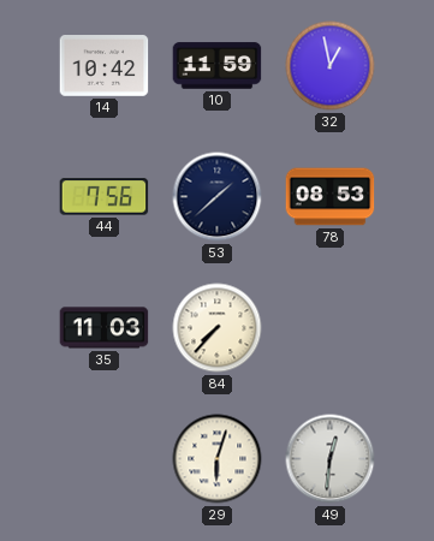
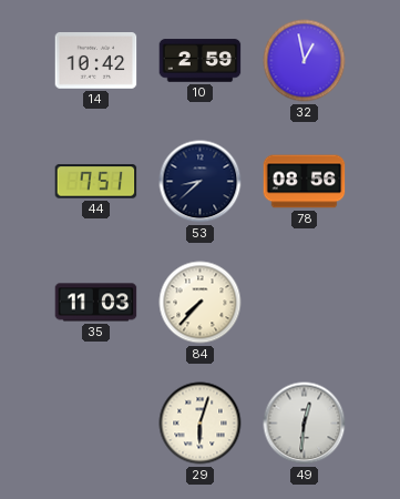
10: 11:59 -> 2:59
44: 7:56 -> 7:51
53: 1:38 -> 8:38
78: 08:53 -> 08:56
